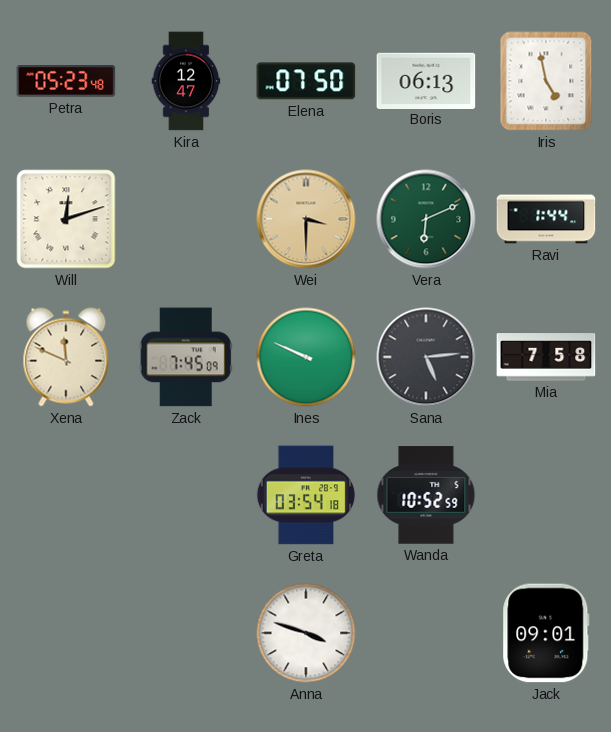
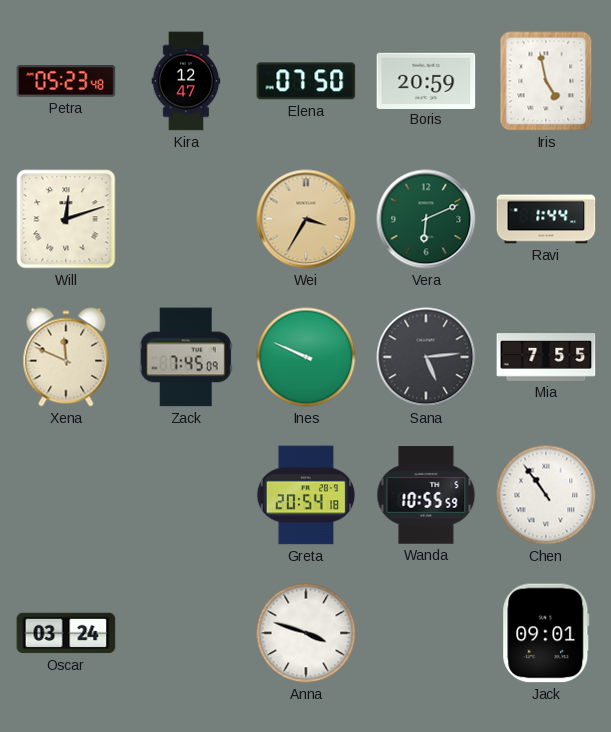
Boris: 06:13 -> 20:59
Wei: 3:30 -> 3:35
Mia: 7:58 -> 7:55
Greta: 03:54 -> 20:54
Wanda: 10:52 -> 10:55
Chen: none -> 10:54
Oscar: none -> 03:24
